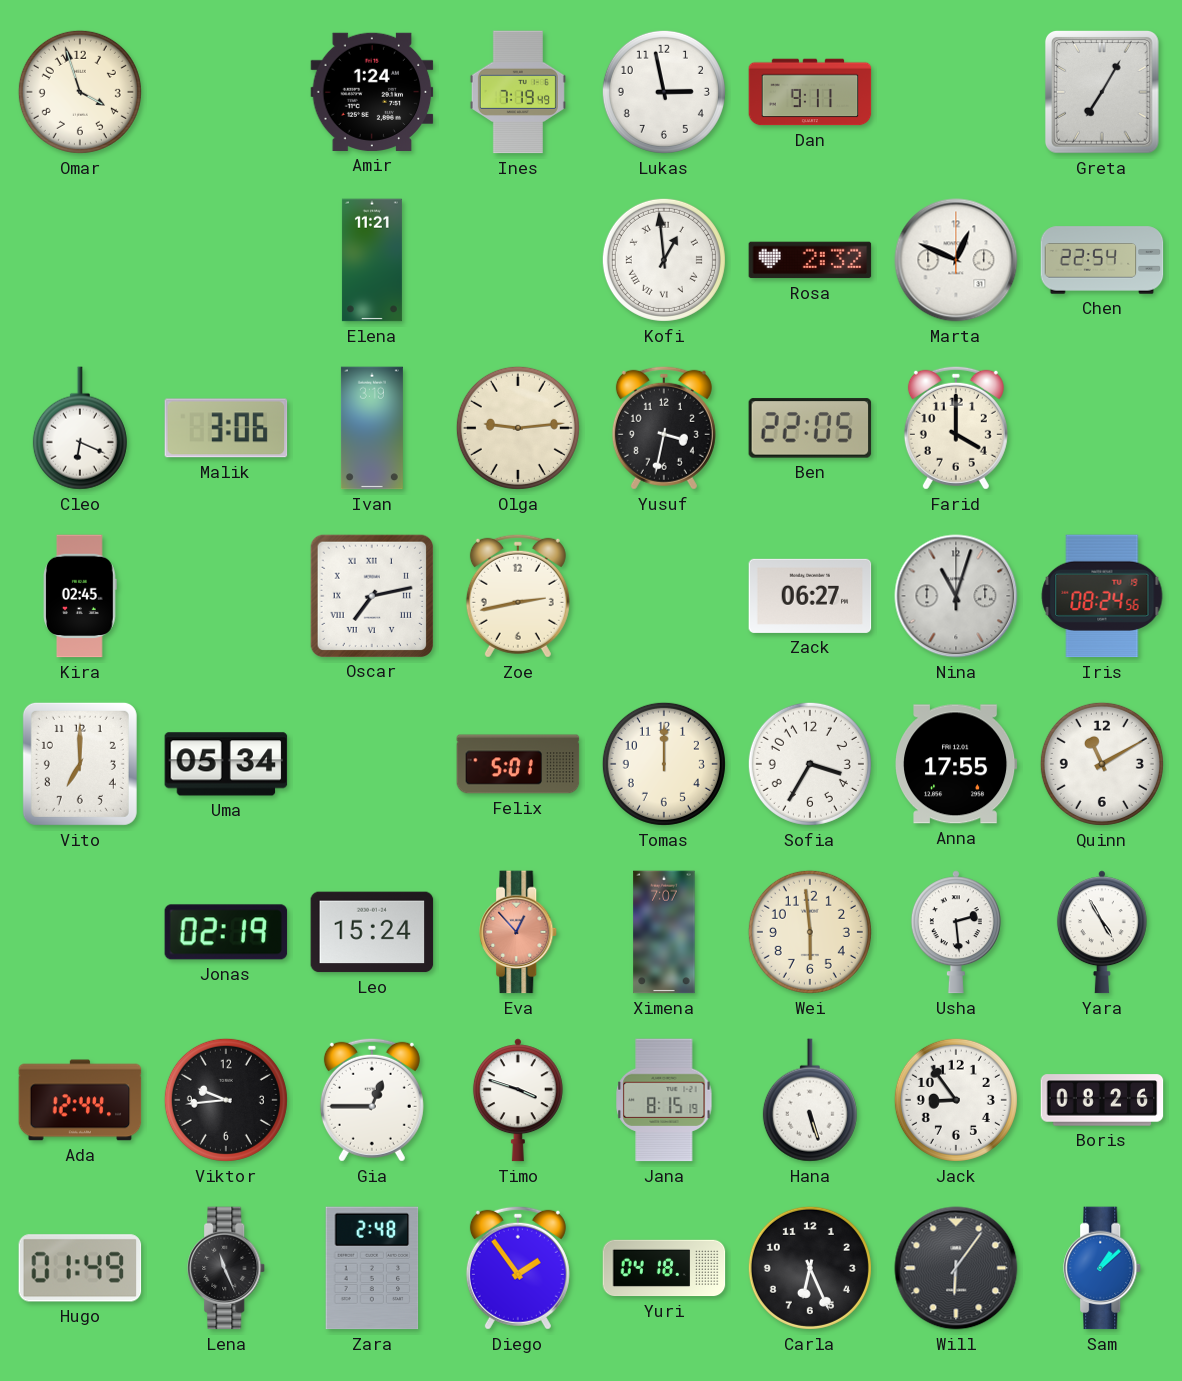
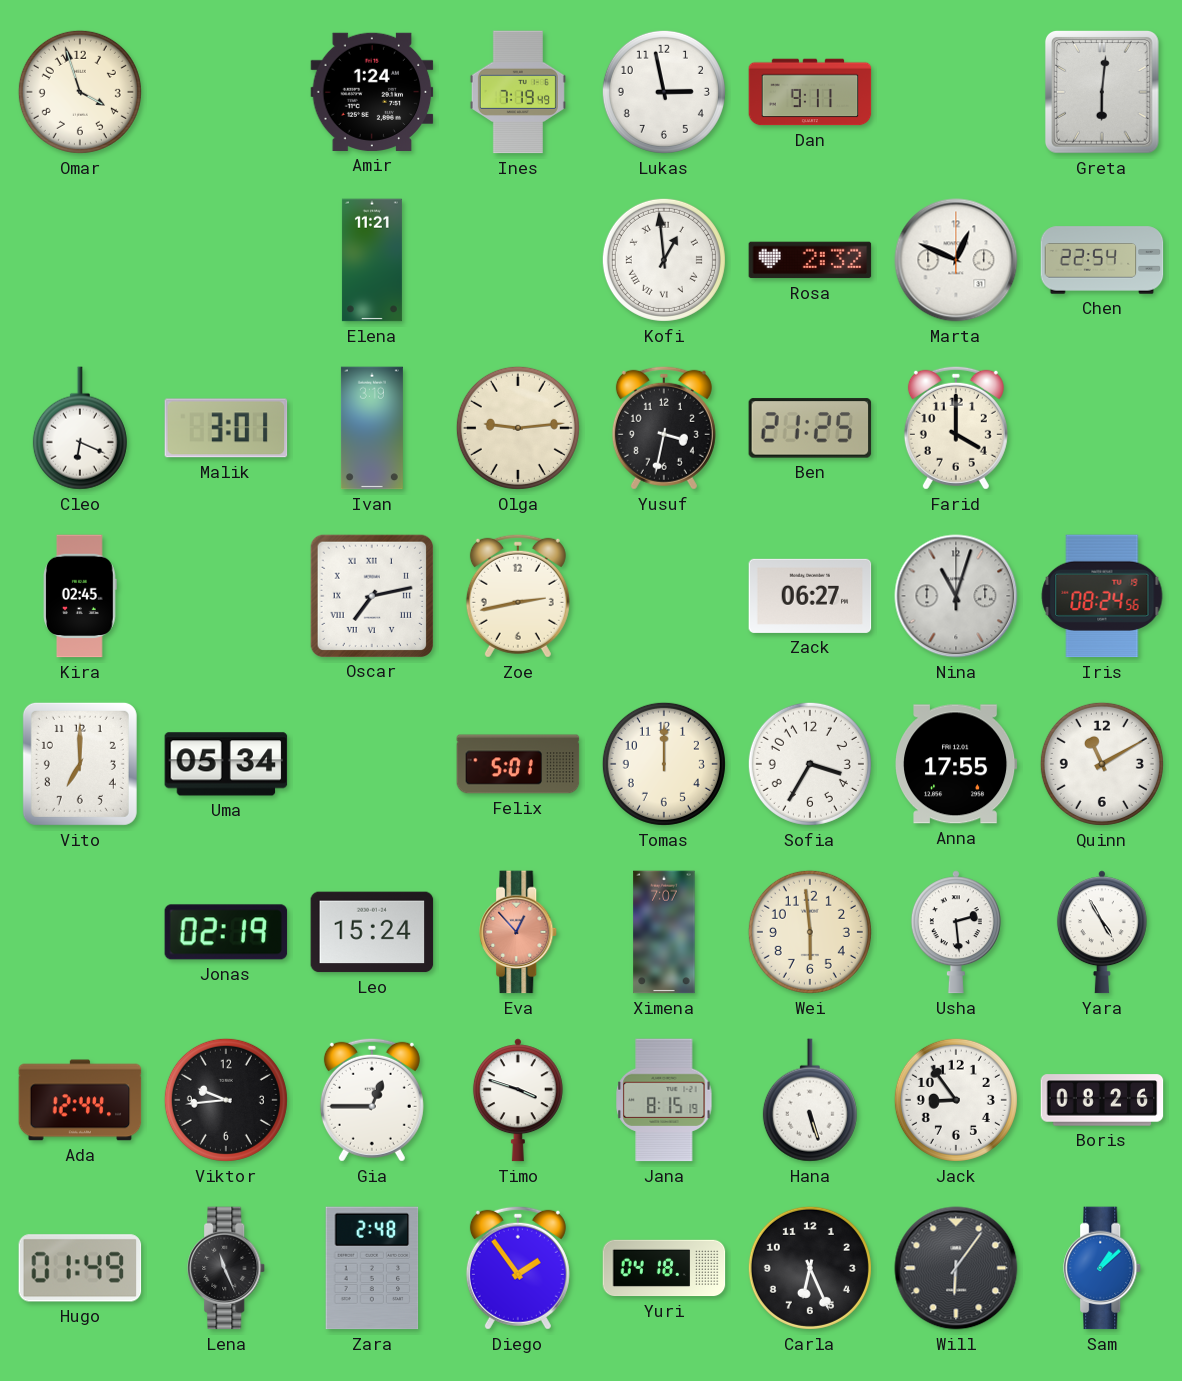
Greta: 7:05 -> 6:01
Malik: 3:06 -> 3:01
Ben: 22:05 -> 21:25
